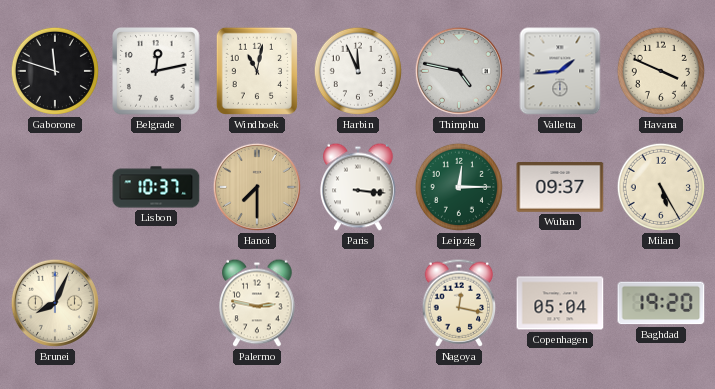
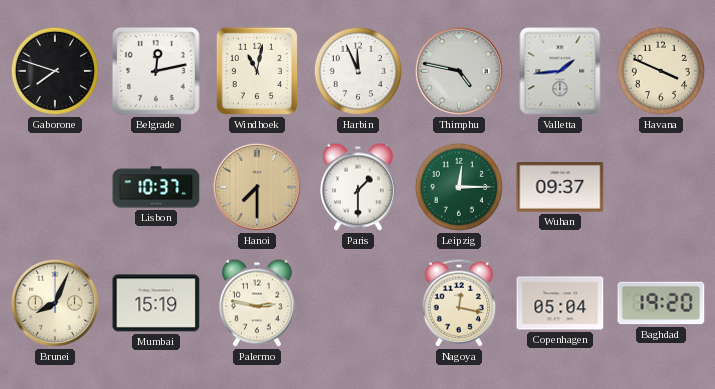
Gaborone: 11:48 -> 7:48
Paris: 3:16 -> 1:30
Milan: 5:25 -> none
Mumbai: none -> 15:19
